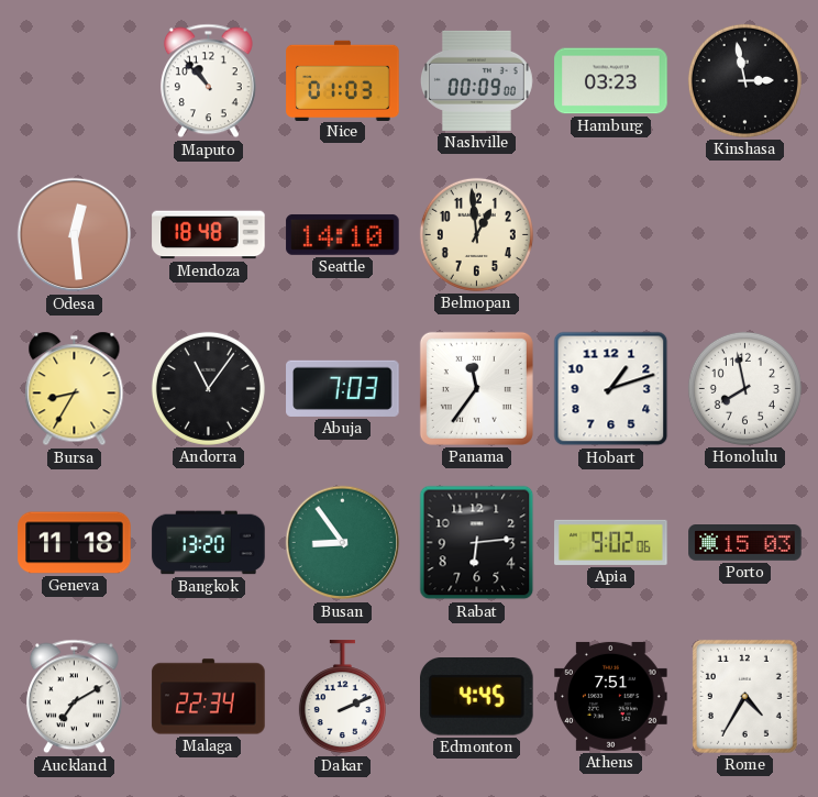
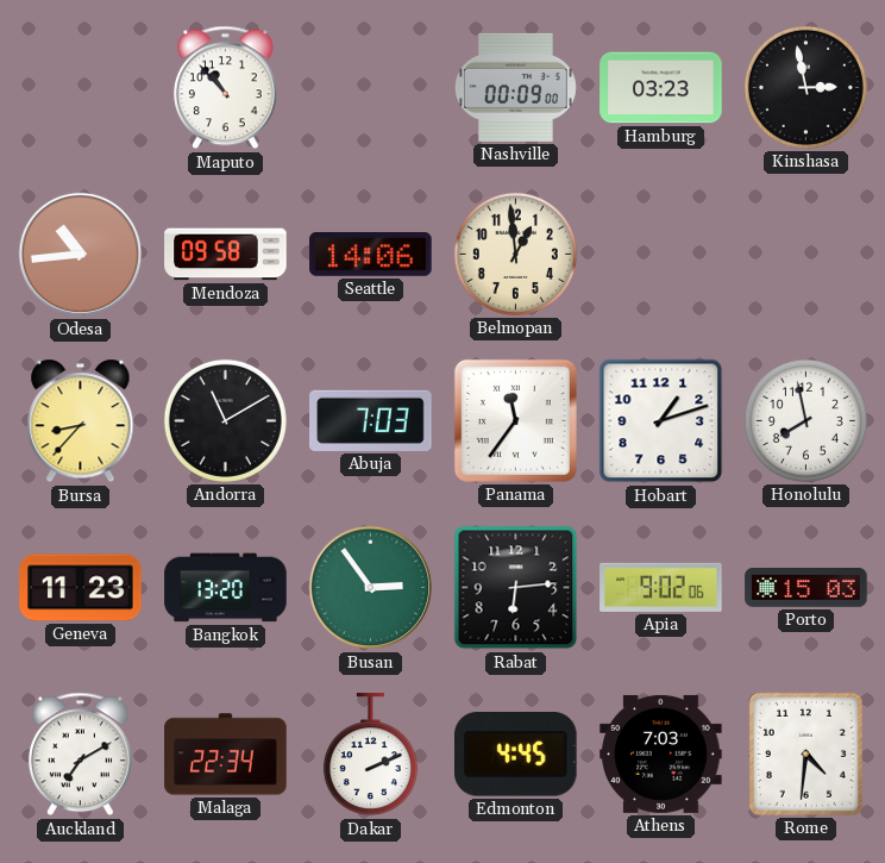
Nice: 01:03 -> none
Odesa: 12:29 -> 10:44
Mendoza: 18:48 -> 09:58
Seattle: 14:10 -> 14:06
Bursa: 8:35 -> 8:37
Andorra: 11:06 -> 11:10
Geneva: 11:18 -> 11:23
Busan: 8:54 -> 2:54
Athens: 7:51 -> 7:03
Rome: 4:35 -> 4:31
